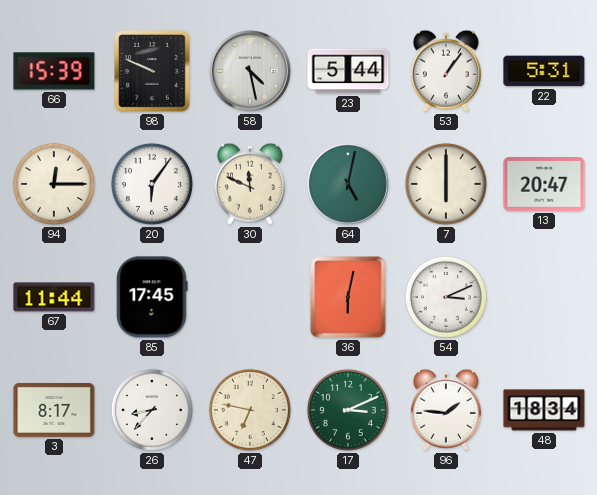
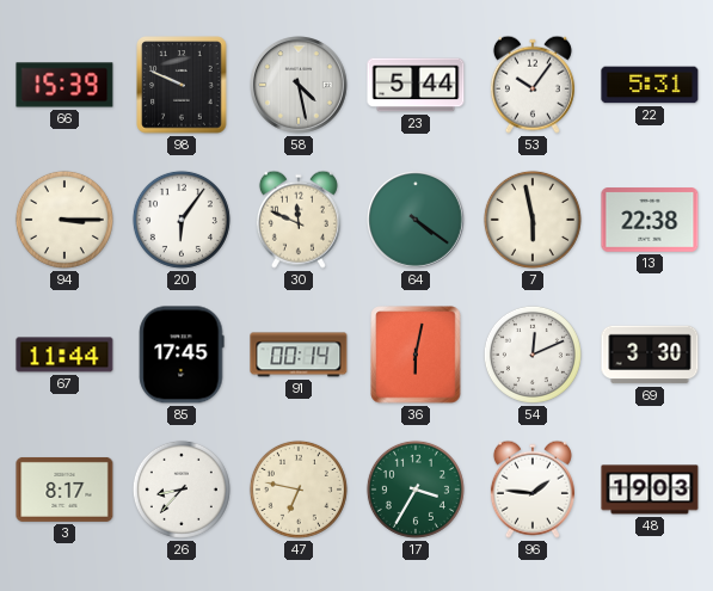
53: 1:06 -> 10:06
94: 12:15 -> 3:15
64: 5:02 -> 4:21
7: 6:00 -> 5:58
13: 20:47 -> 22:38
91: none -> 00:14
54: 3:11 -> 12:11
69: none -> 3:30
17: 3:11 -> 3:35
48: 18:34 -> 19:03
